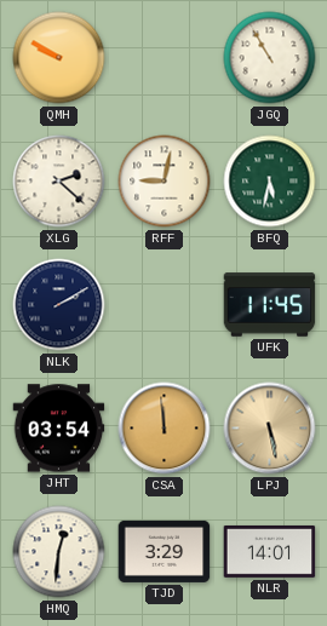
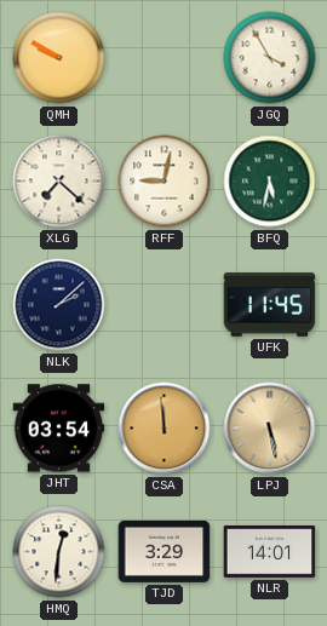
JGQ: 10:55 -> 3:55
XLG: 2:22 -> 7:22
NLK: 2:10 -> 2:08
